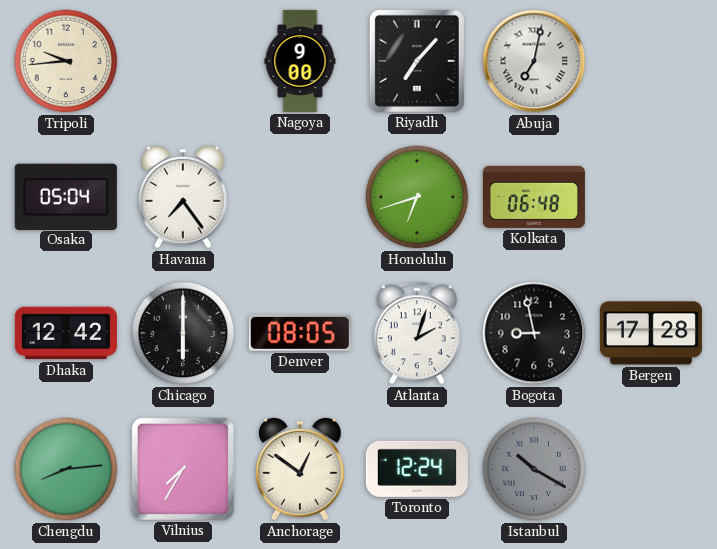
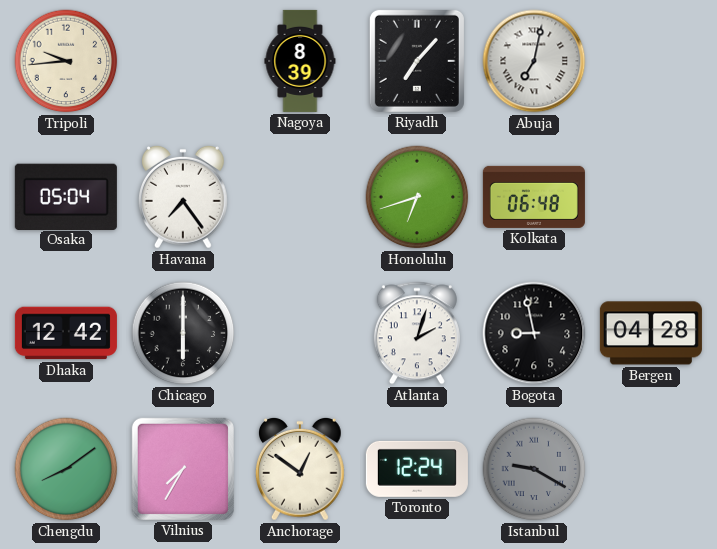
Nagoya: 9:00 -> 8:39
Denver: 08:05 -> none
Bergen: 17:28 -> 04:28
Chengdu: 8:14 -> 8:09
Istanbul: 10:20 -> 9:20
